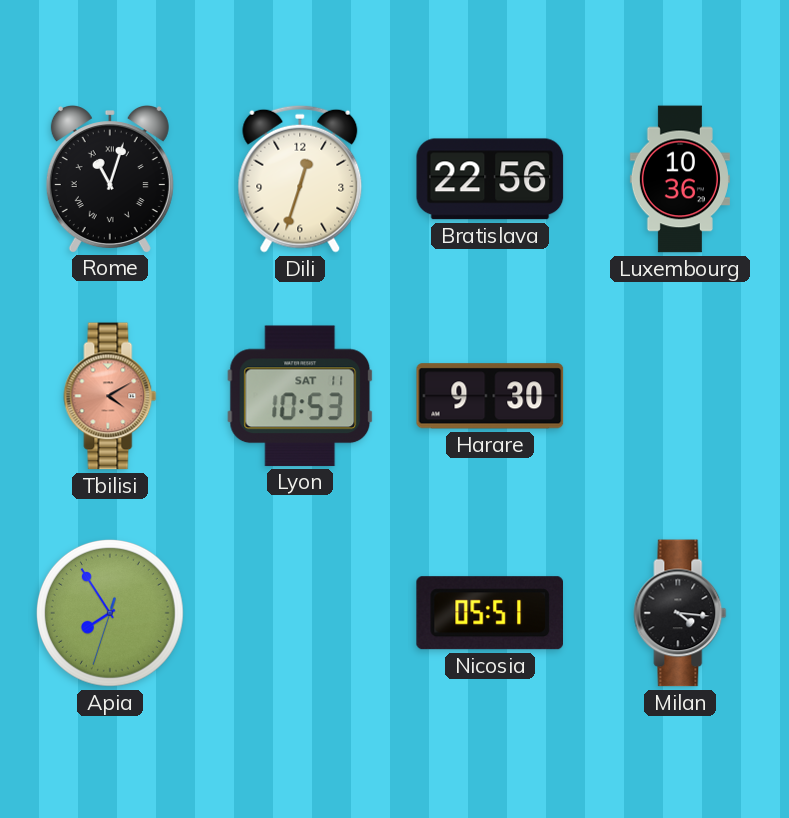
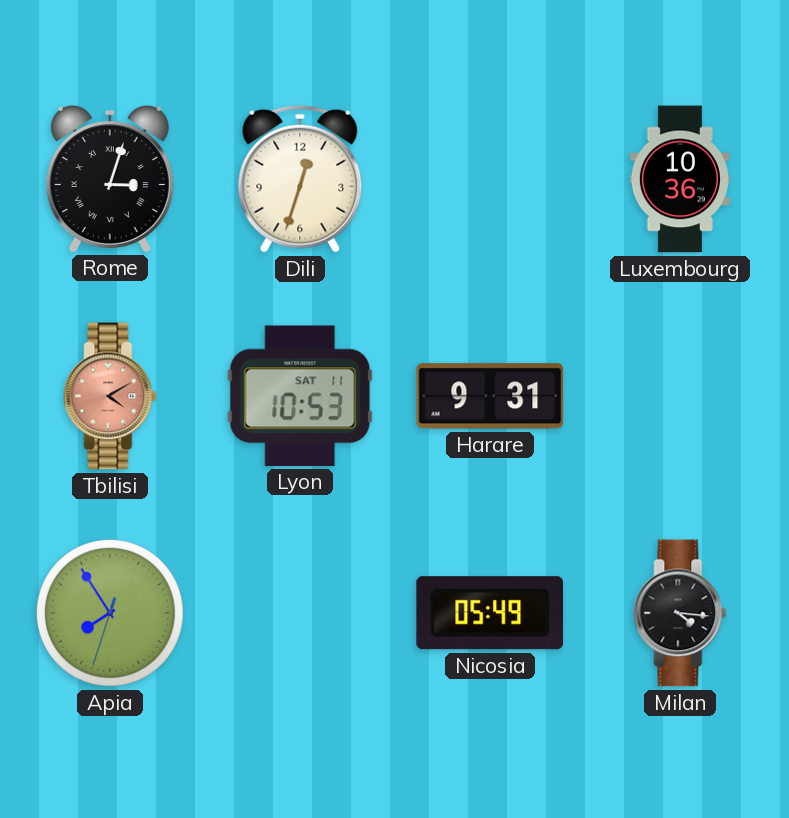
Rome: 11:03 -> 3:03
Bratislava: 22:56 -> none
Harare: 9:30 -> 9:31
Nicosia: 05:51 -> 05:49
